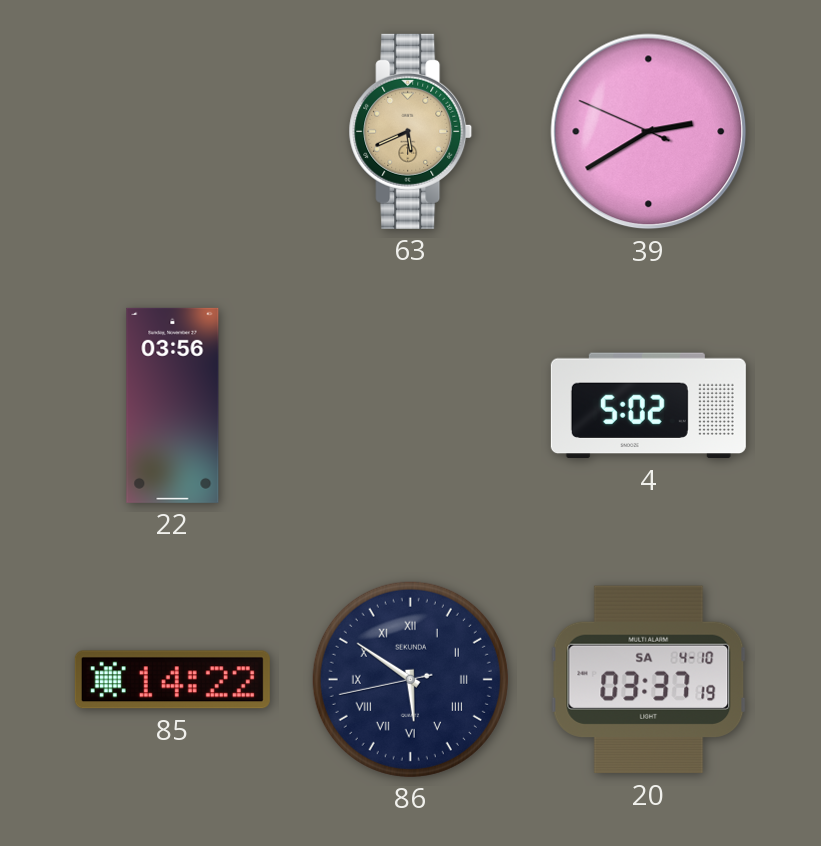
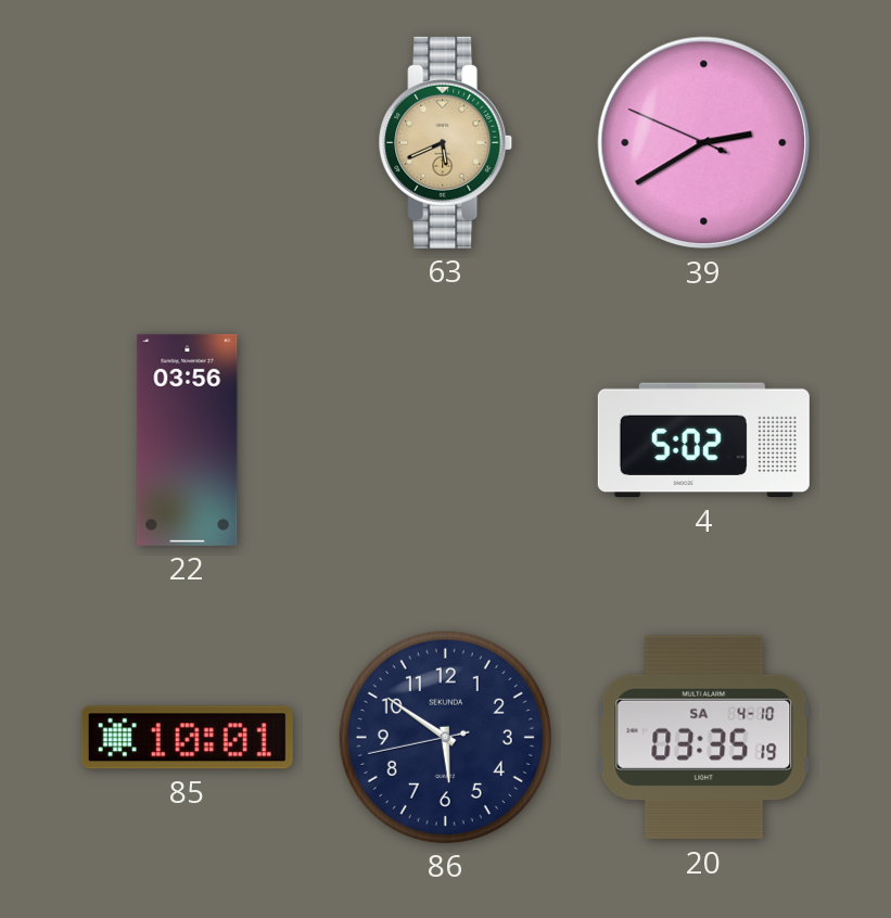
85: 14:22 -> 10:01
86 numerals: Roman -> Arabic
20: 03:37 -> 03:35
